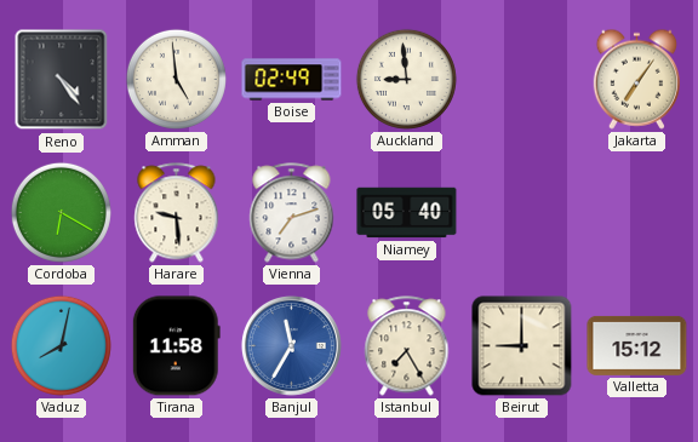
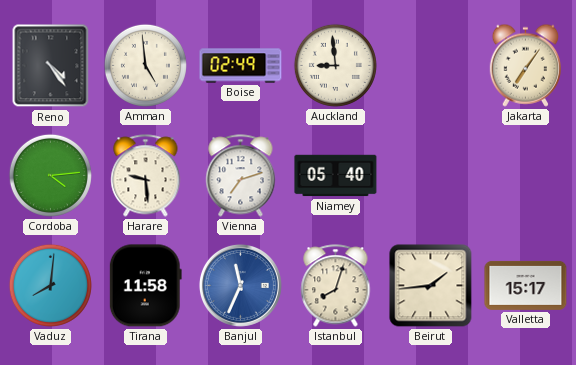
Cordoba: 6:20 -> 4:14
Vaduz: 8:02 -> 8:01
Banjul: 11:35 -> 11:34
Istanbul: 7:25 -> 8:03
Beirut: 9:00 -> 1:44
Valletta: 15:12 -> 15:17
